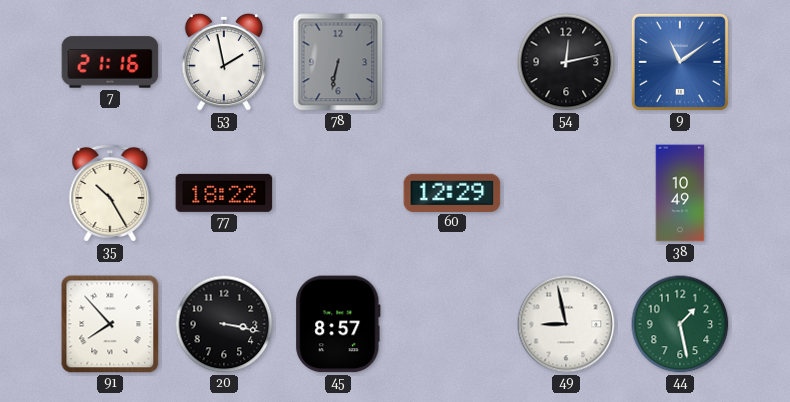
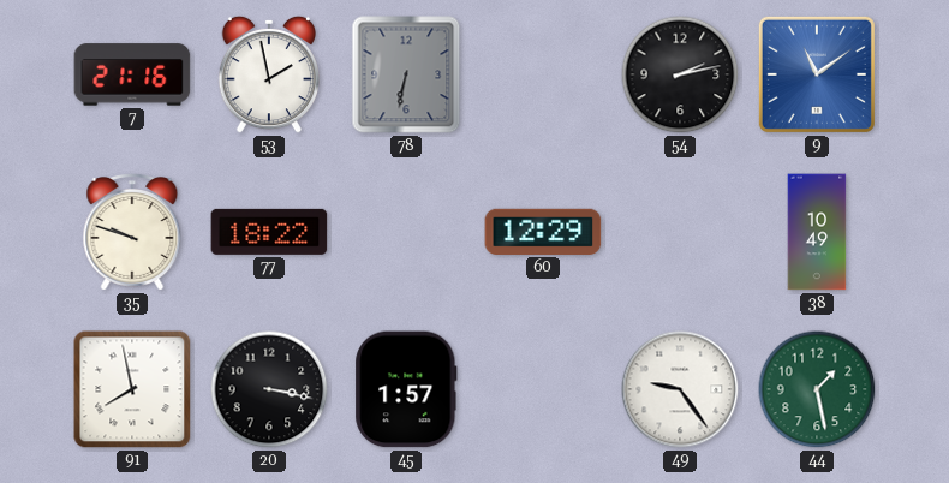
54: 12:13 -> 2:13
35: 10:25 -> 9:48
91: 7:53 -> 7:58
45: 8:57 -> 1:57
49: 8:58 -> 9:24
